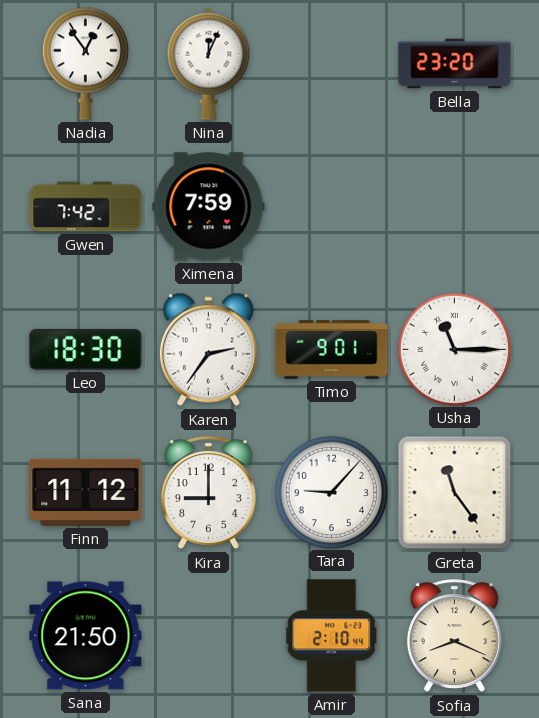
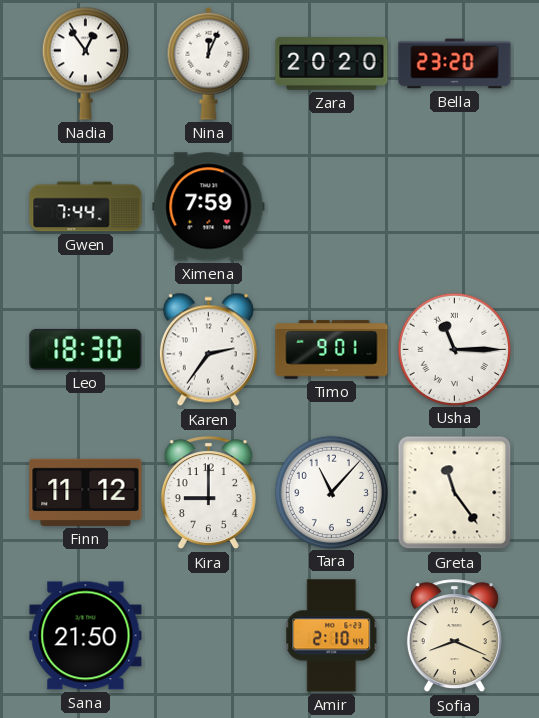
Zara: none -> 20:20
Gwen: 7:42 -> 7:44
Tara: 9:07 -> 11:07
